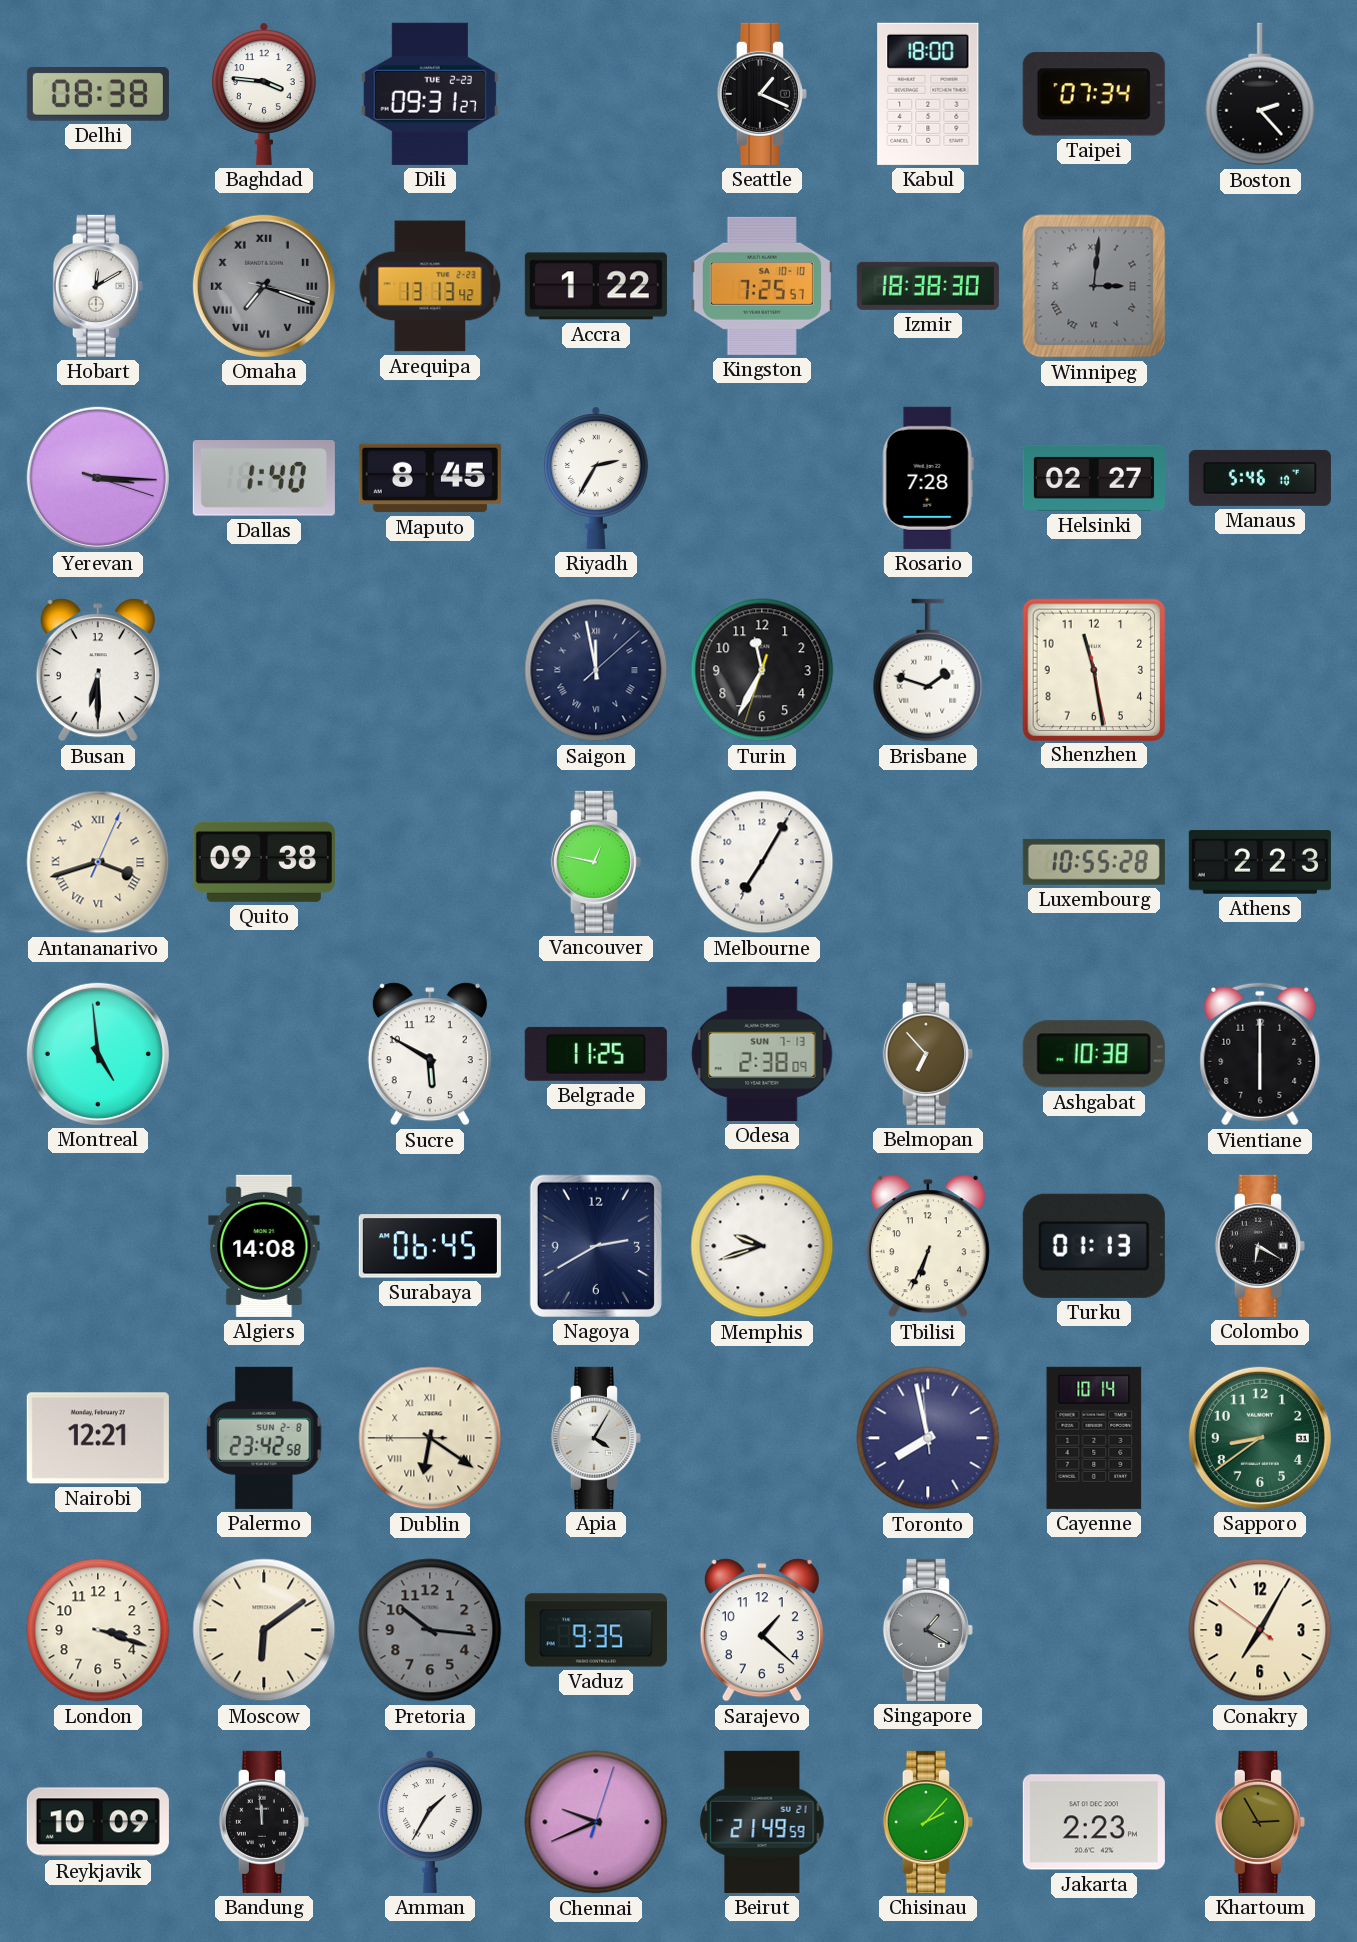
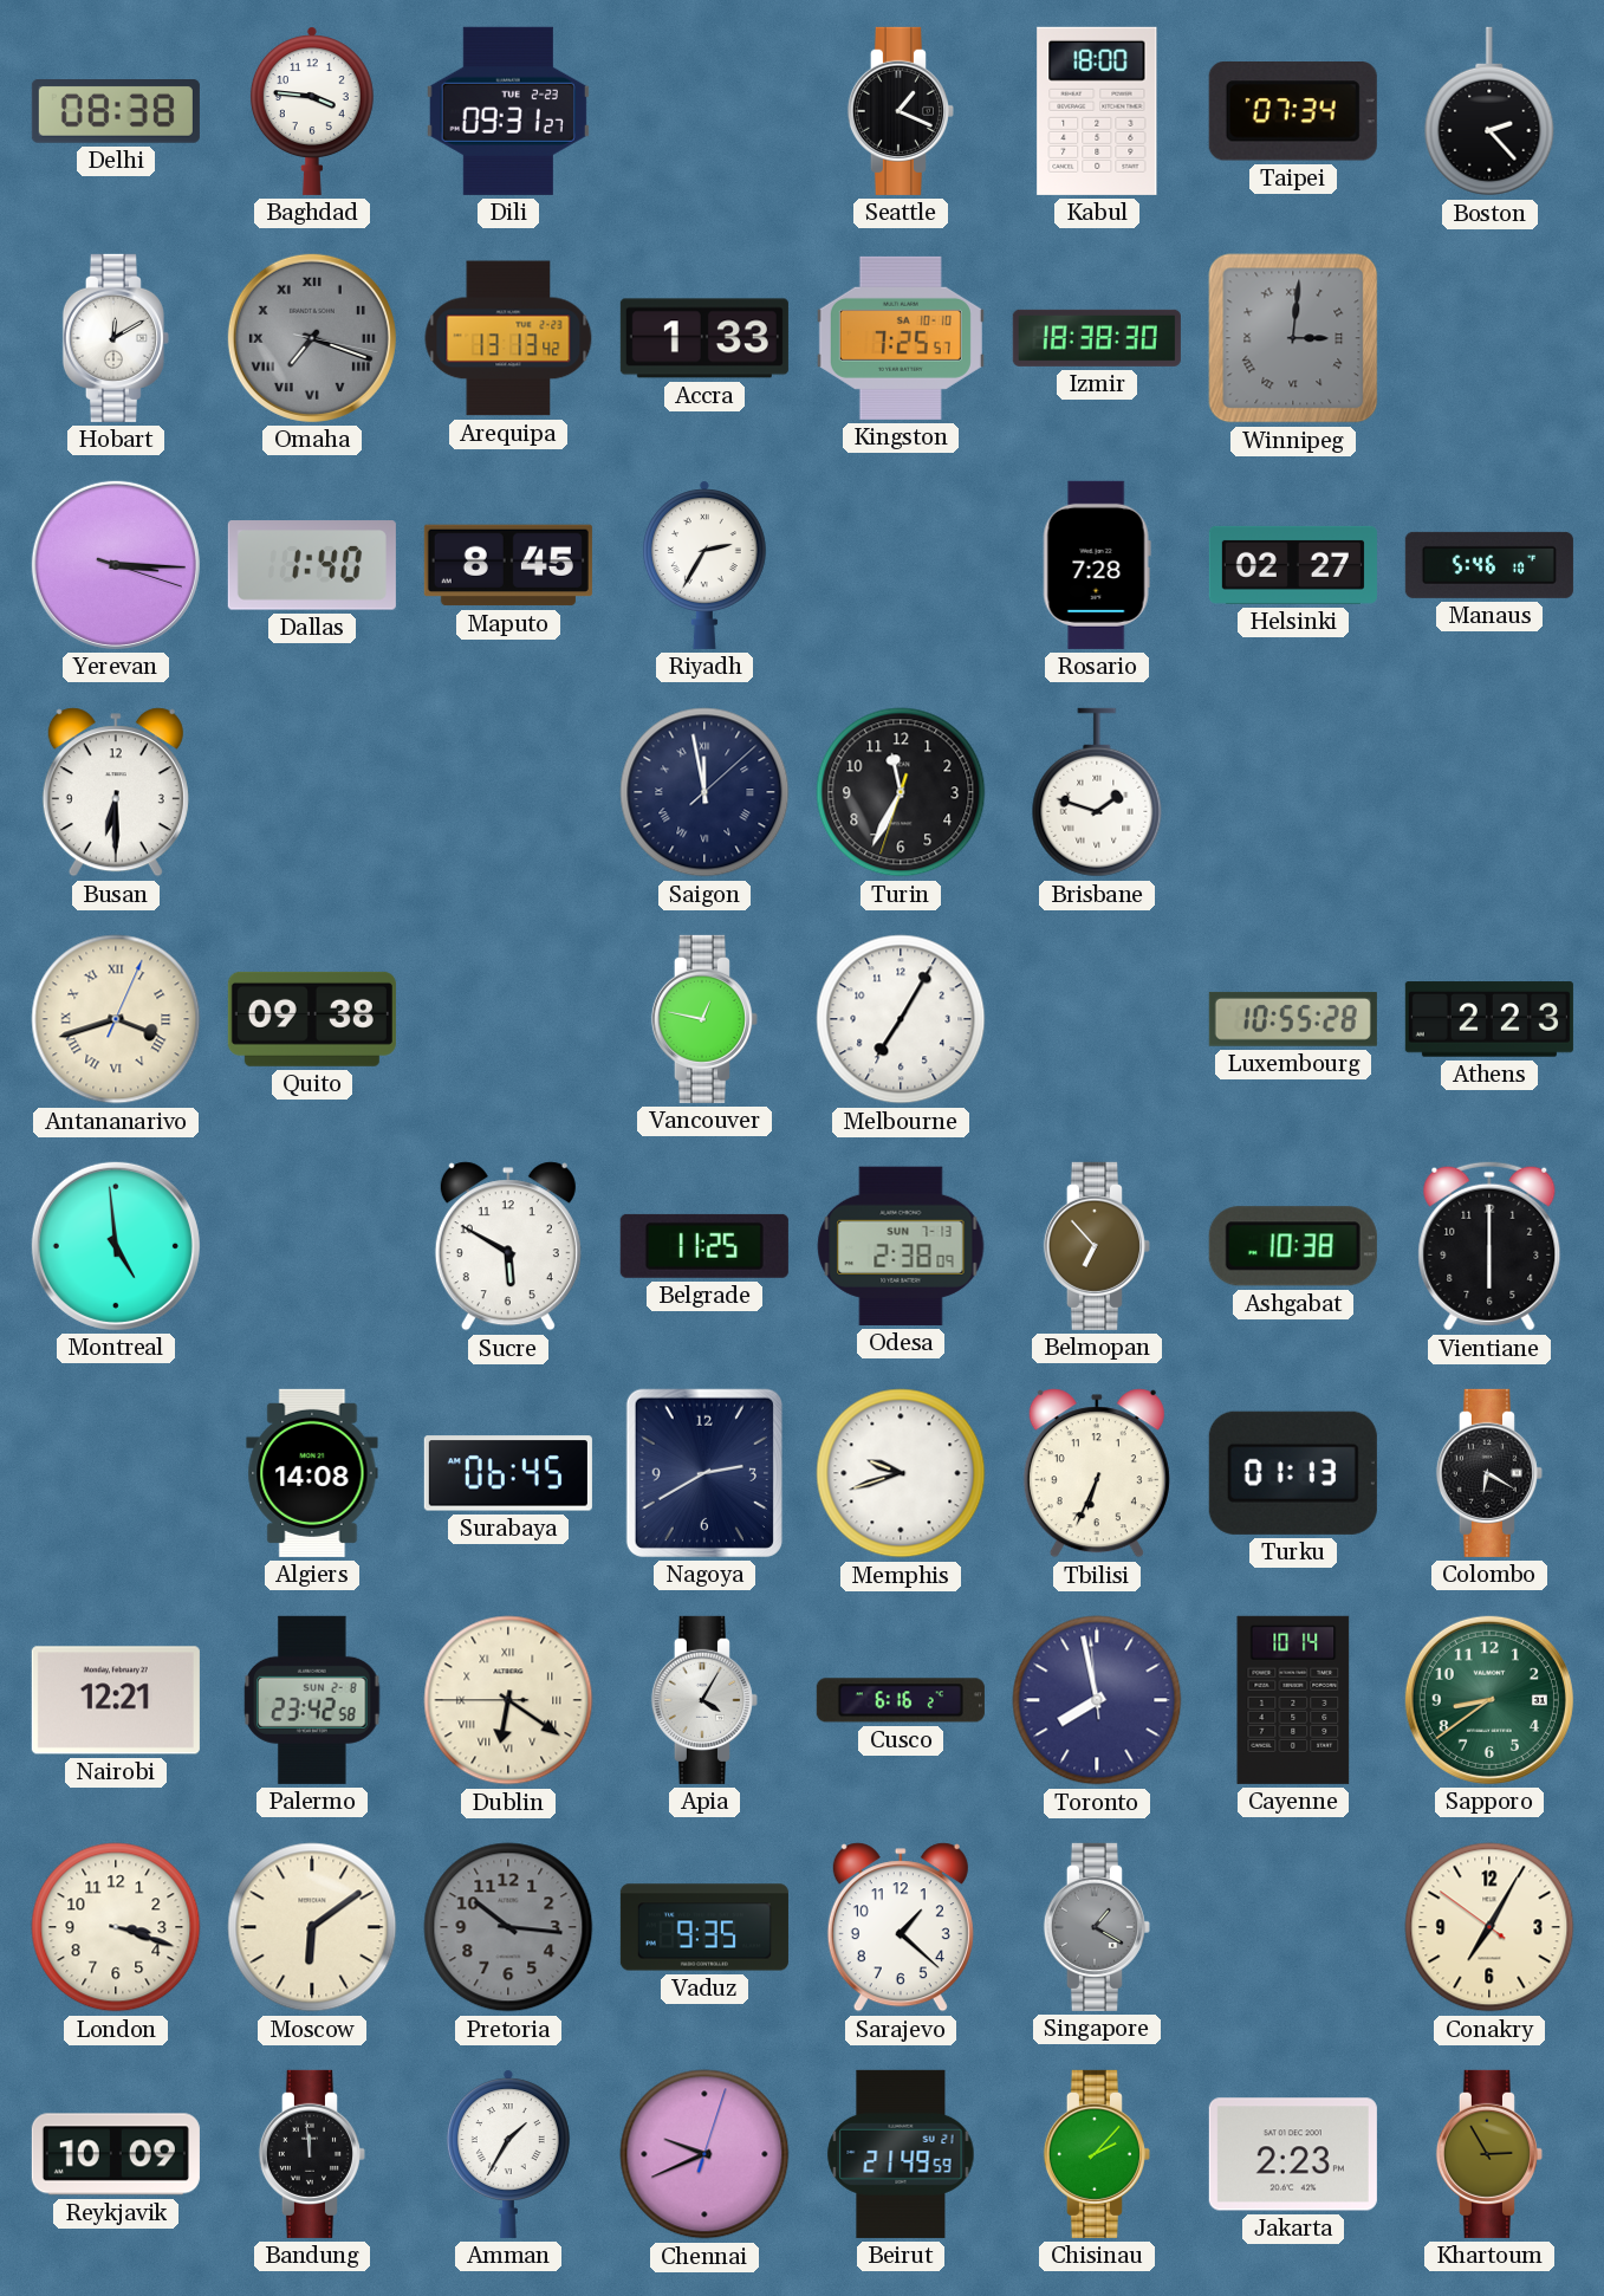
Accra: 1:22 -> 1:33
Shenzhen: 11:28 -> none
Cusco: none -> 6:16
